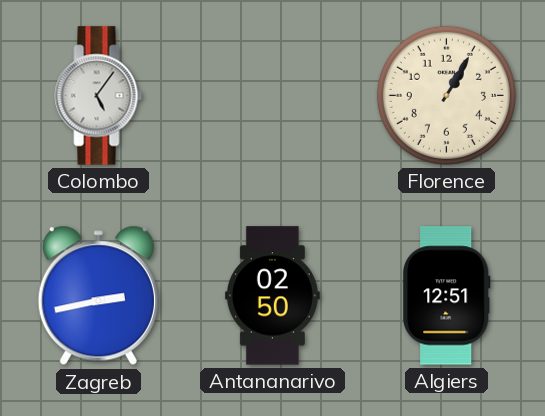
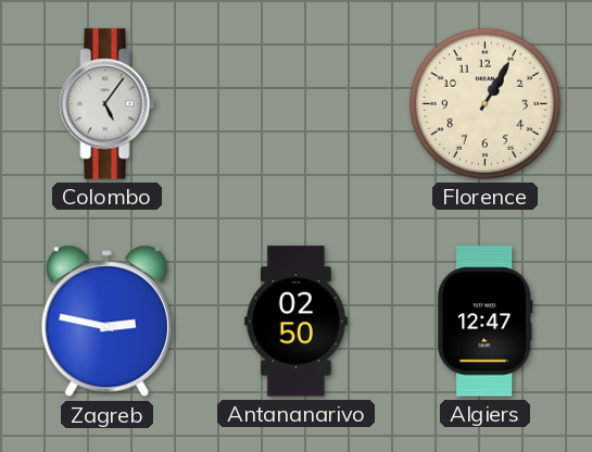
Zagreb: 2:43 -> 2:47
Algiers: 12:51 -> 12:47
